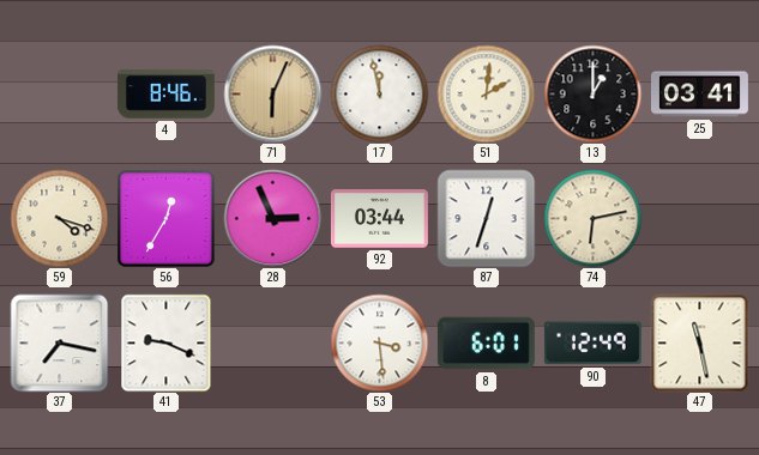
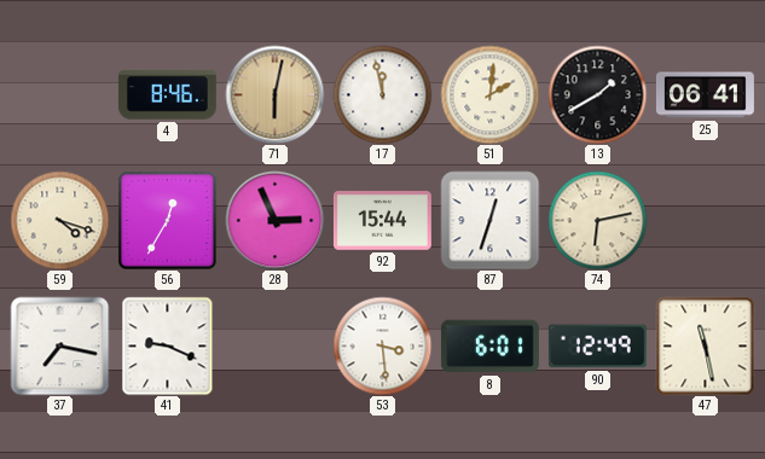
71: 6:04 -> 6:02
13: 1:00 -> 1:40
25: 03:41 -> 06:41
92: 03:44 -> 15:44
